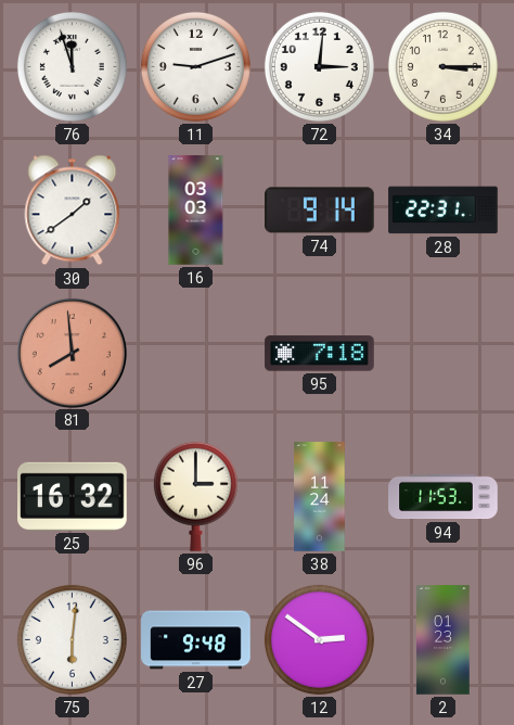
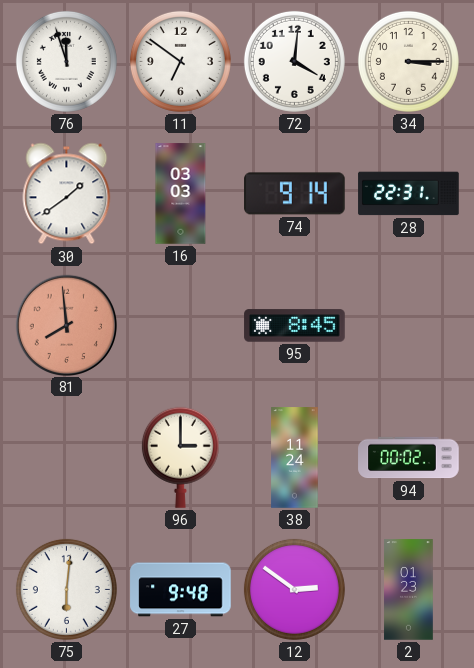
11: 9:12 -> 6:51
72: 3:01 -> 4:01
95: 7:18 -> 8:45
25: 16:32 -> none
94: 11:53 -> 00:02
